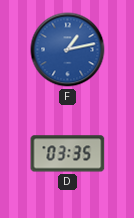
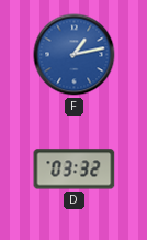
D: 03:35 -> 03:32
